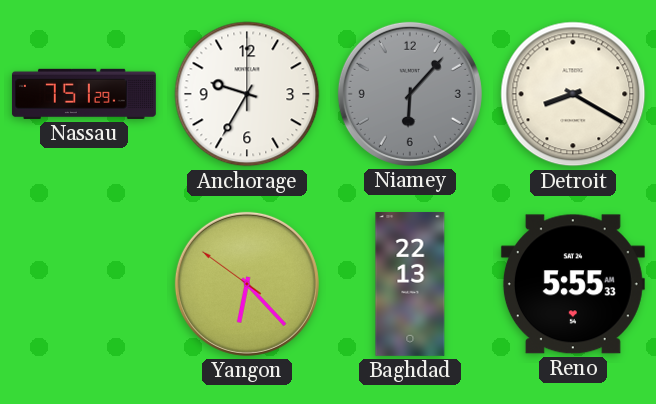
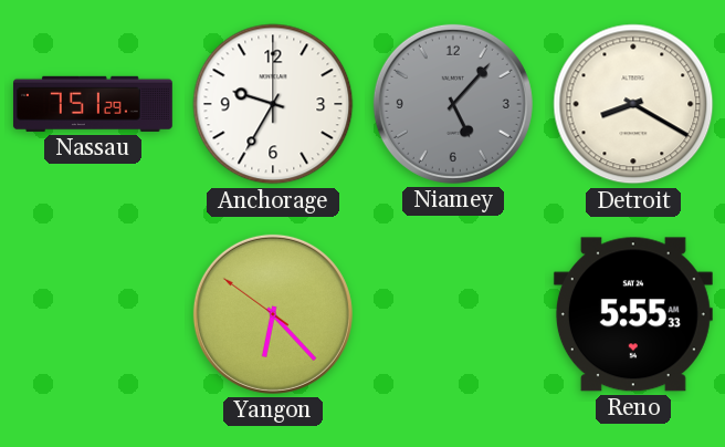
Niamey: 6:07 -> 5:07
Baghdad: 22:13 -> none
